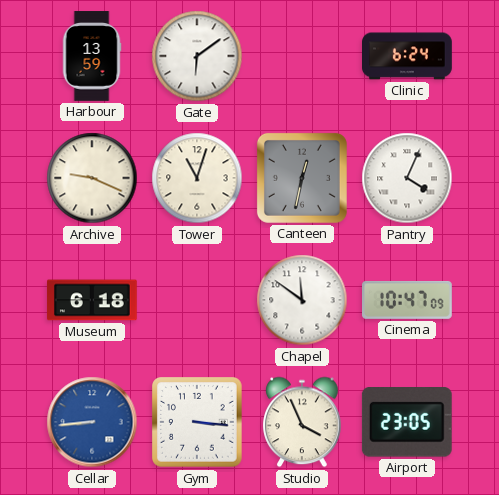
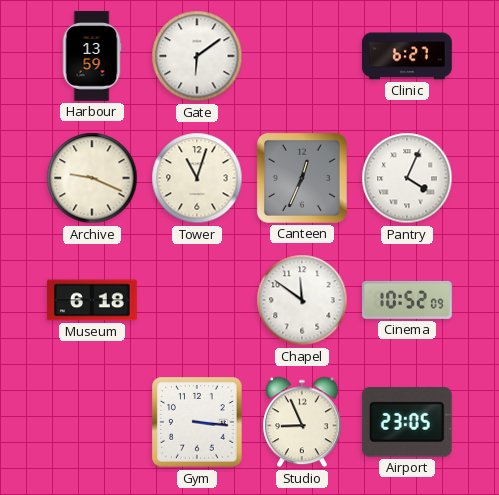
Clinic: 6:24 -> 6:27
Canteen: 12:32 -> 12:34
Cinema: 10:47 -> 10:52
Cellar: 8:44 -> none
Studio: 3:56 -> 8:56
